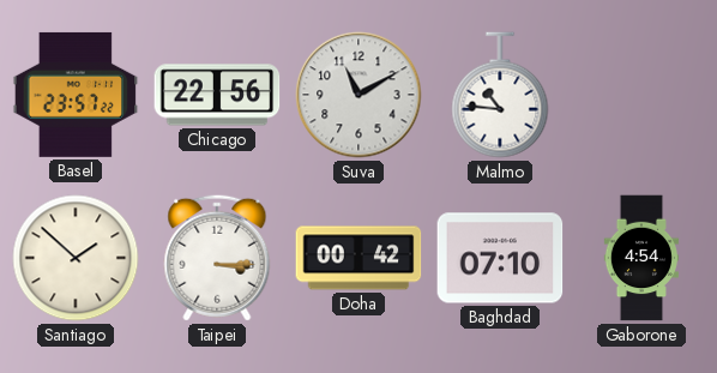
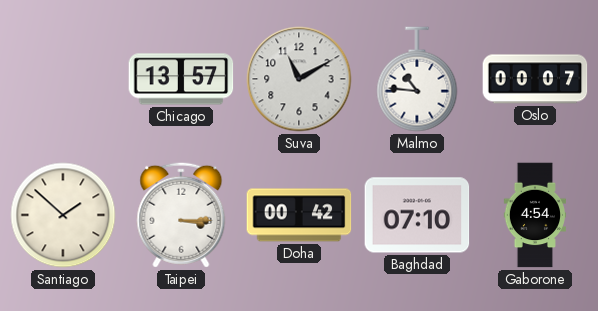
Basel: 23:57 -> none
Chicago: 22:56 -> 13:57
Oslo: none -> 00:07
